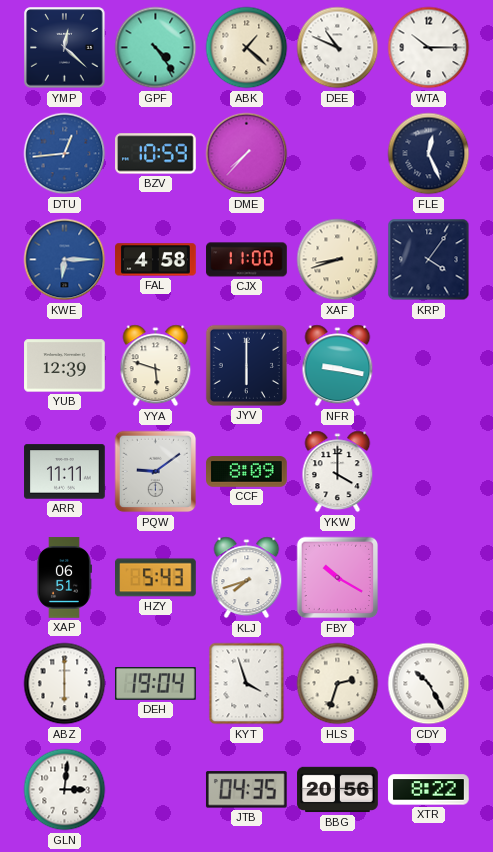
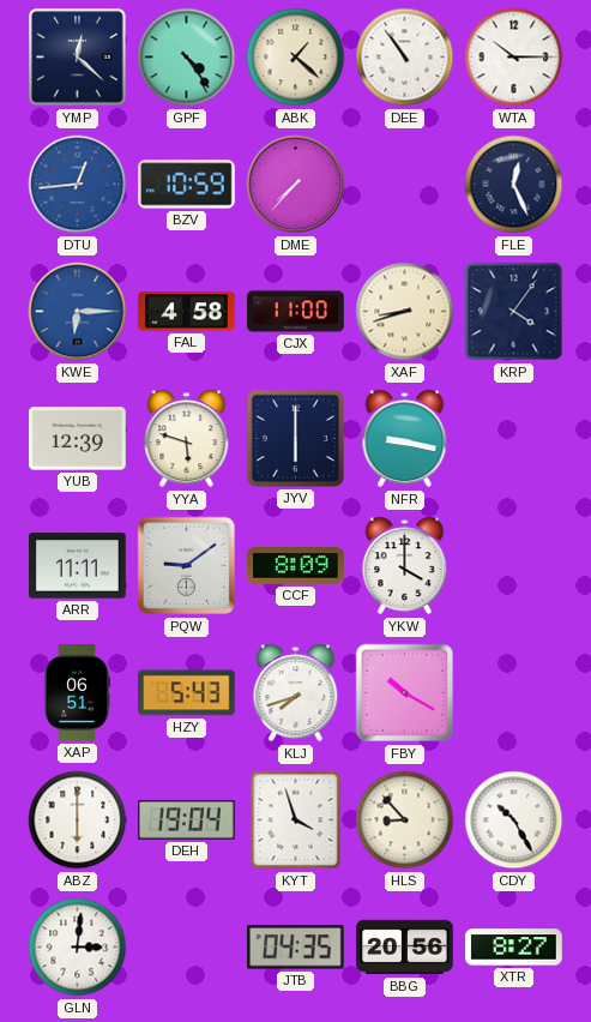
DEE: 10:49 -> 10:54
HLS: 2:33 -> 8:53
XTR: 8:22 -> 8:27
